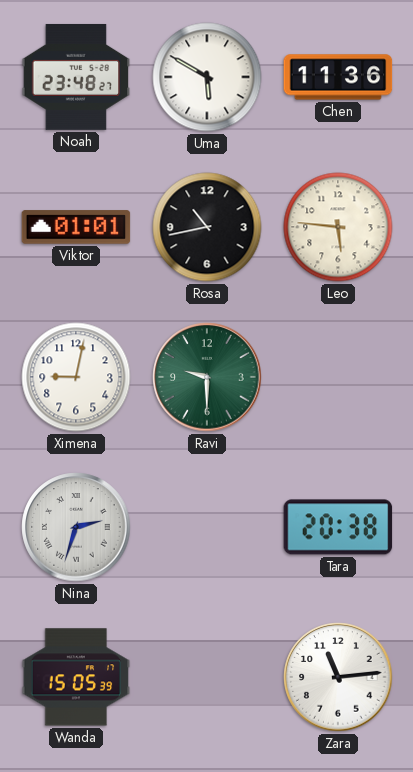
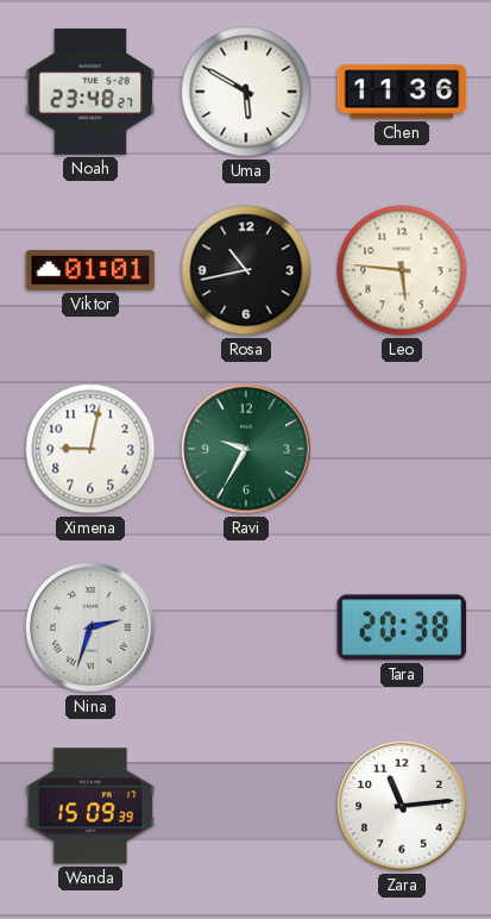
Ravi: 9:30 -> 9:35
Wanda: 15:05 -> 15:09
